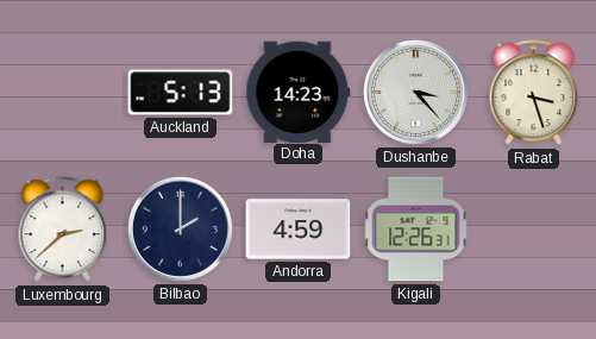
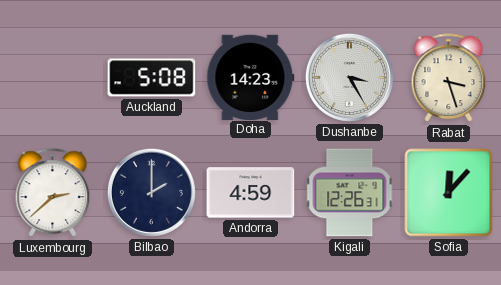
Auckland: 5:13 -> 5:08
Dushanbe: 3:23 -> 3:25
Sofia: none -> 12:07
